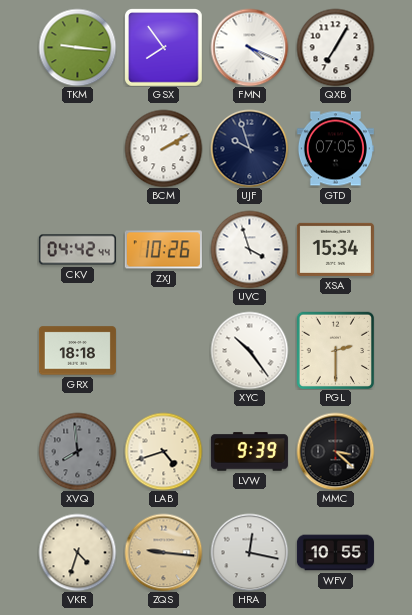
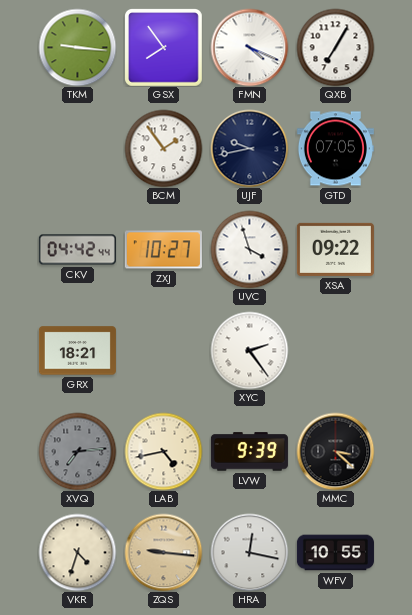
BCM: 2:10 -> 1:54
UJF: 9:57 -> 9:43
ZXJ: 10:26 -> 10:27
XSA: 15:34 -> 09:22
GRX: 18:18 -> 18:21
XYC: 10:24 -> 2:24
PGL: 2:30 -> none
XVQ: 7:59 -> 7:14
LAB: 4:42 -> 4:43
